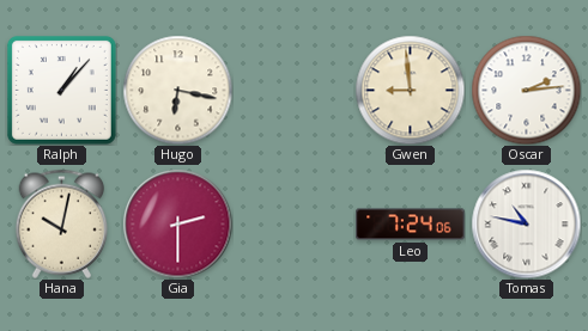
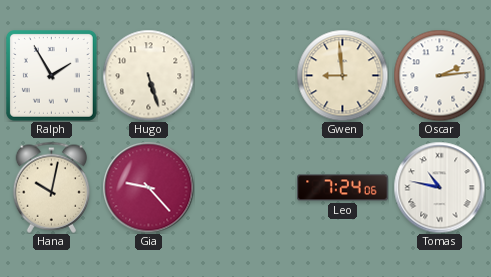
Ralph: 1:07 -> 1:55
Hugo: 6:17 -> 5:27
Gia: 2:30 -> 9:23
